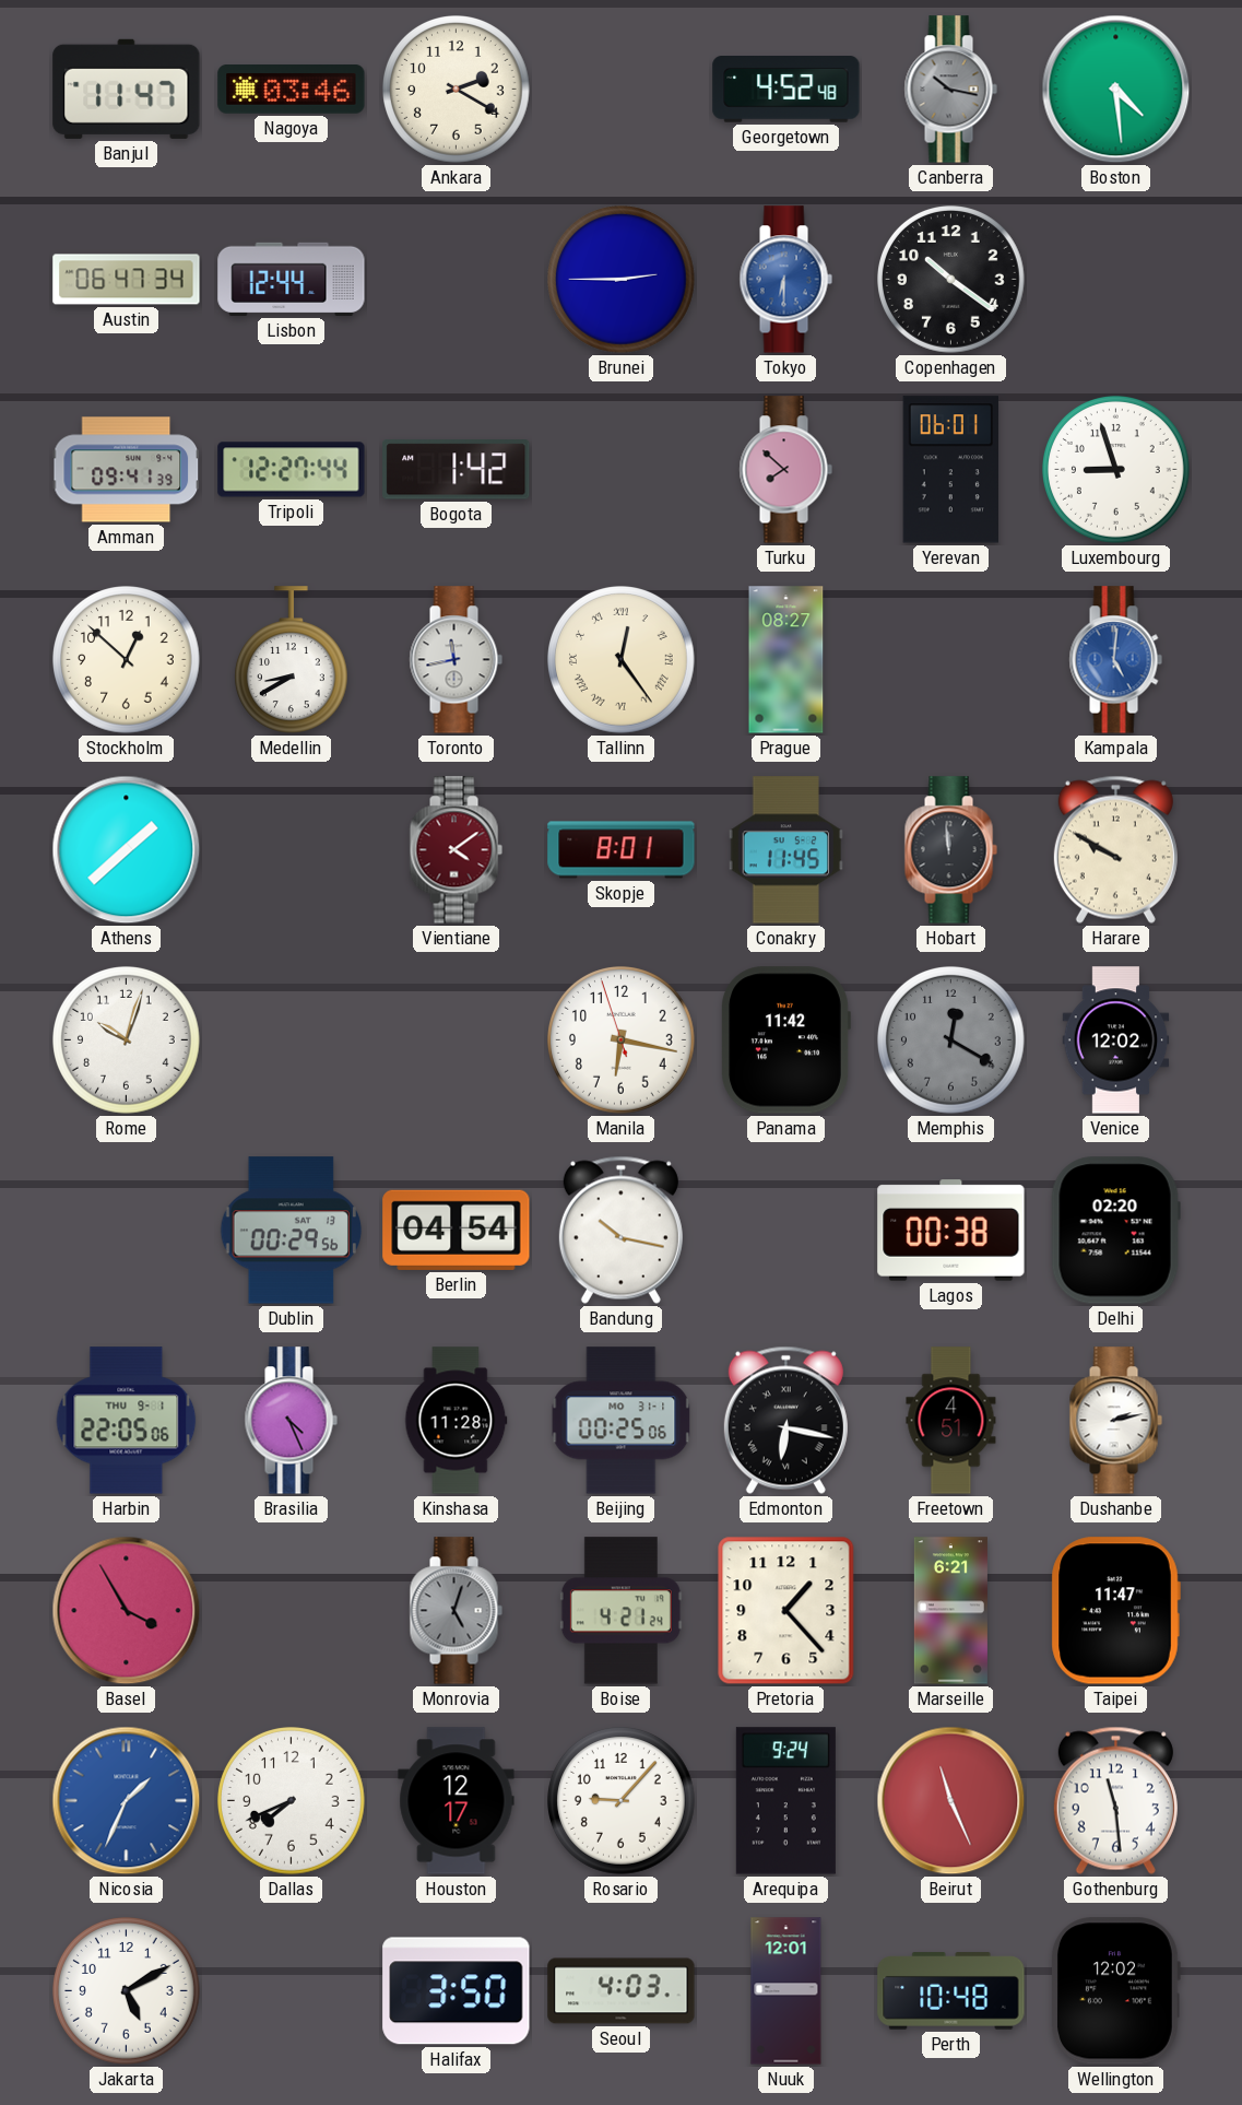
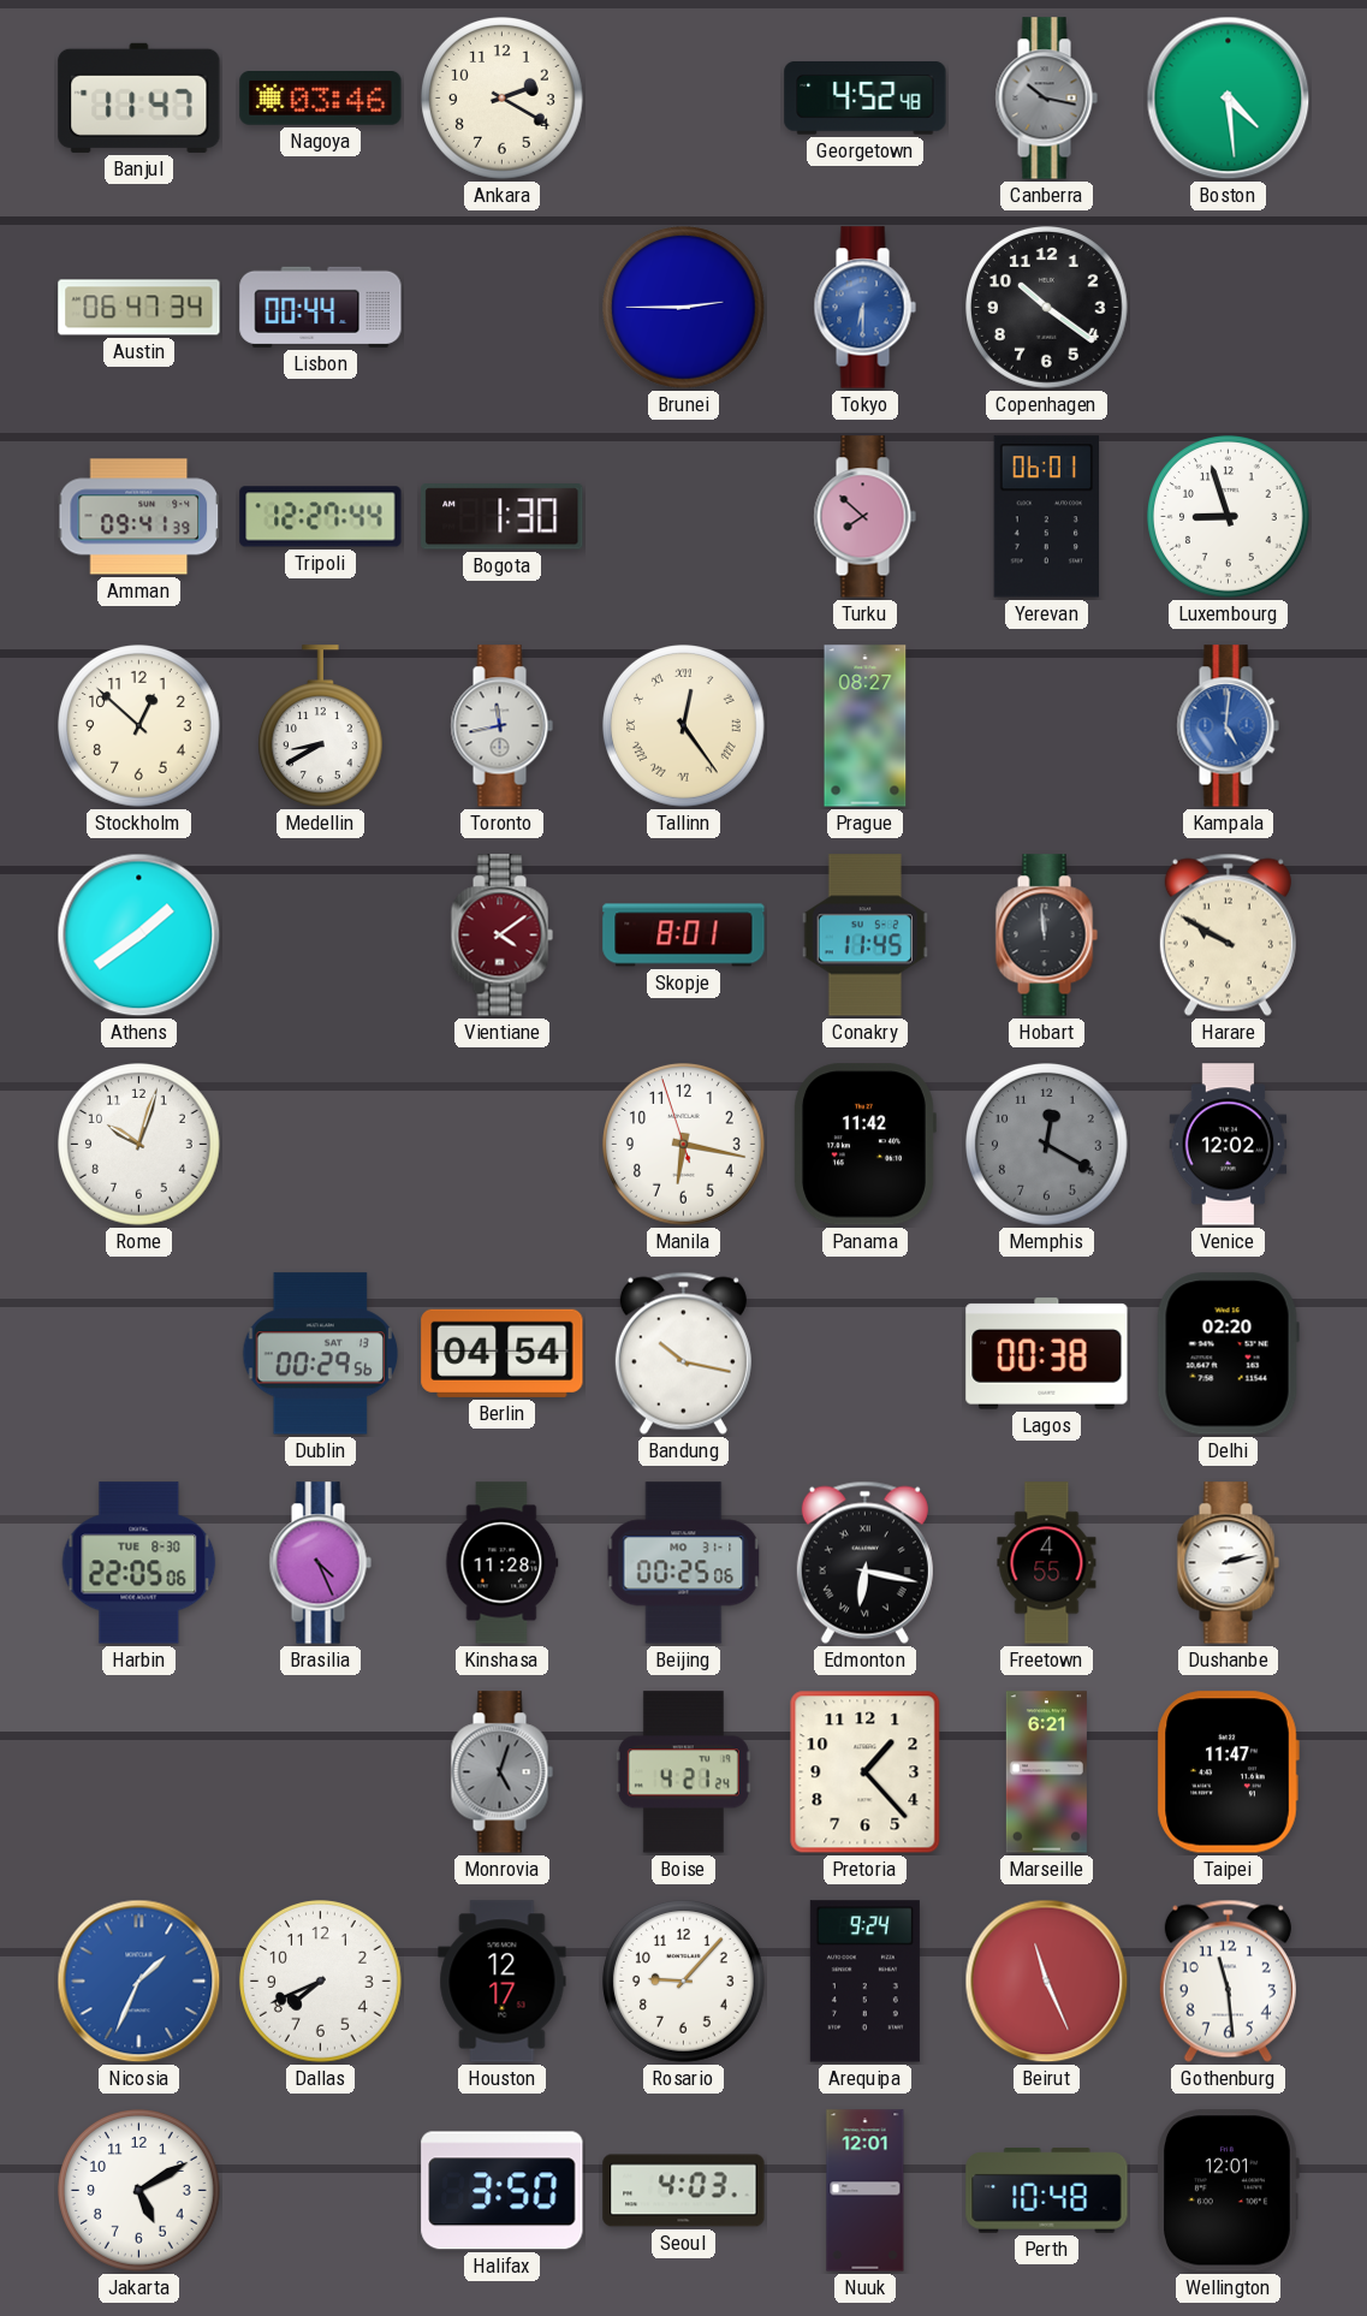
Lisbon: 12:44 -> 00:44
Bogota: 1:42 -> 1:30
Athens: 1:38 -> 1:39
Harbin date: THU 9-1 -> TUE 8-30
Freetown: 4:51 -> 4:55
Basel: 3:55 -> none
Wellington: 12:02 -> 12:01
